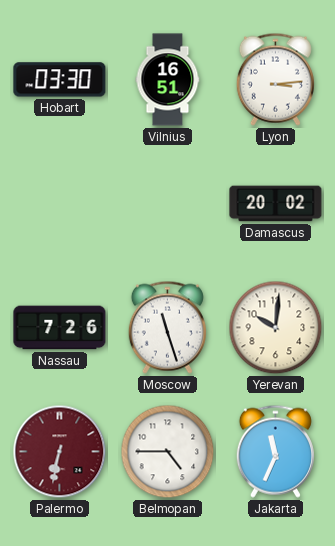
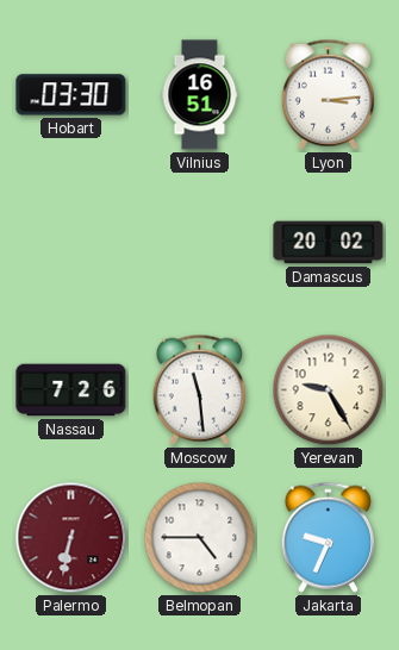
Moscow: 11:27 -> 11:29
Yerevan: 10:01 -> 9:25
Jakarta: 11:34 -> 9:34
